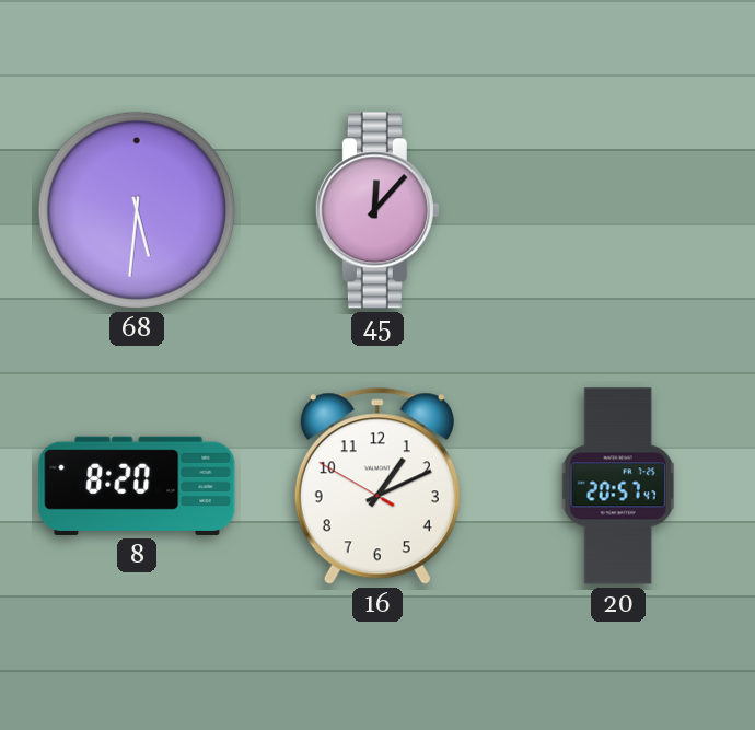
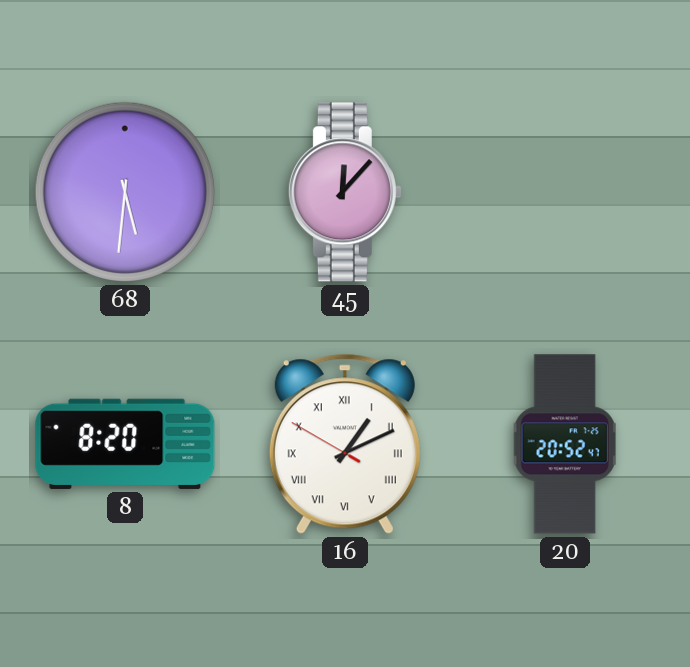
16 numerals: Arabic -> Roman
20: 20:57 -> 20:52
